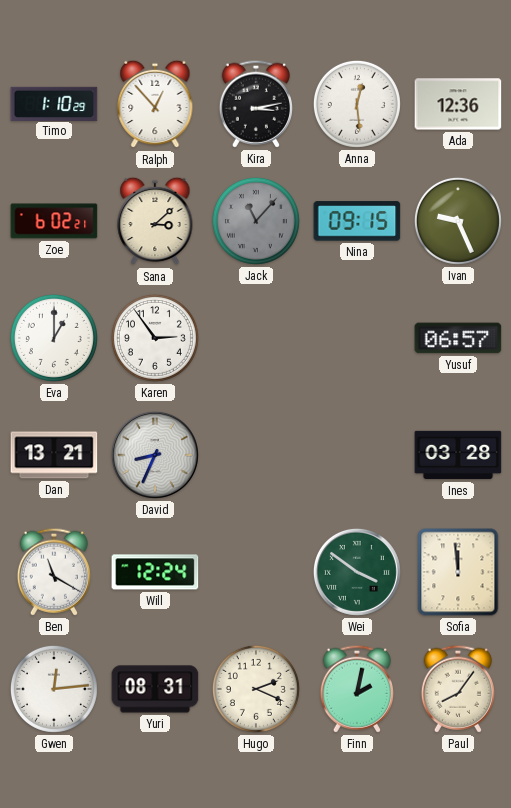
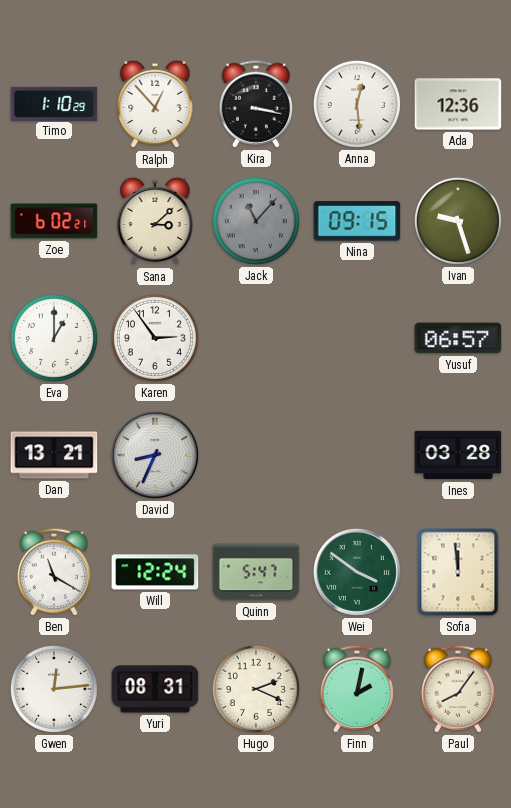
Kira: 3:13 -> 3:17
Ivan: 9:26 -> 9:27
Quinn: none -> 5:47
